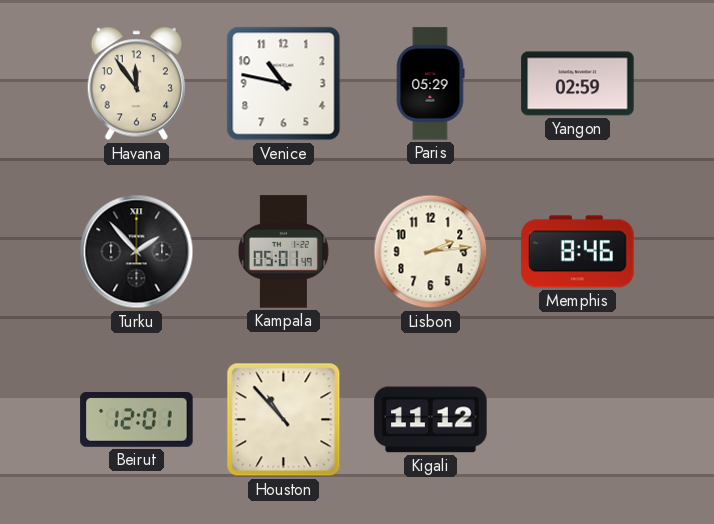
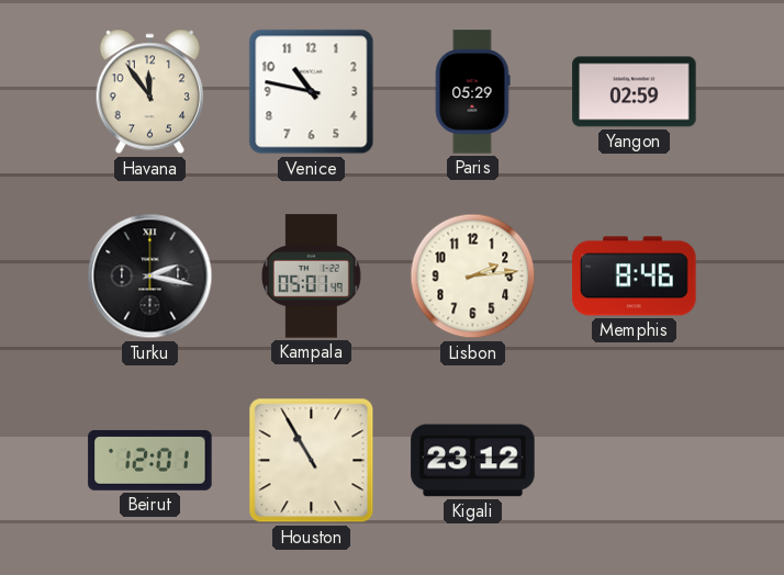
Turku: 1:53 -> 2:17
Houston: 10:53 -> 10:55
Kigali: 11:12 -> 23:12
